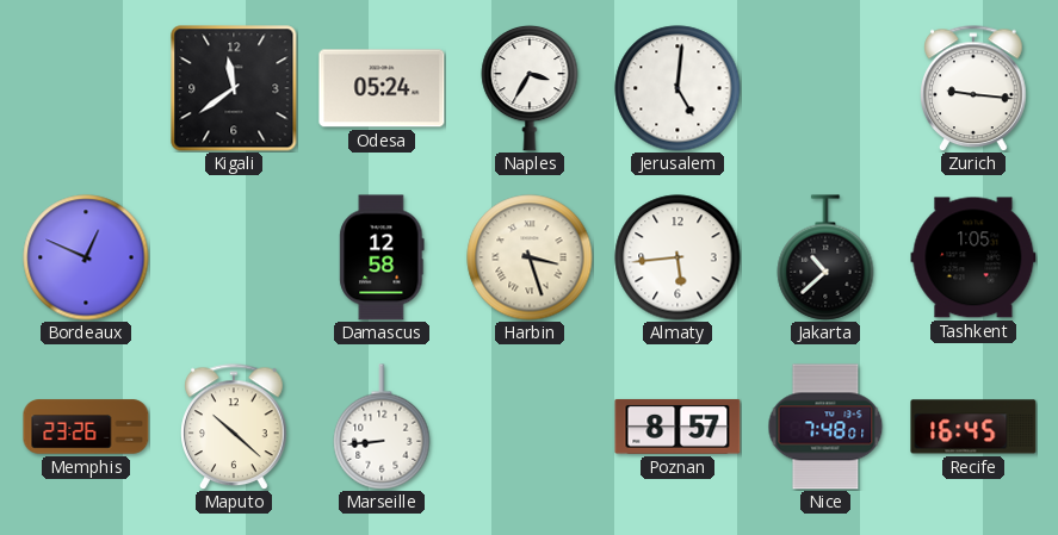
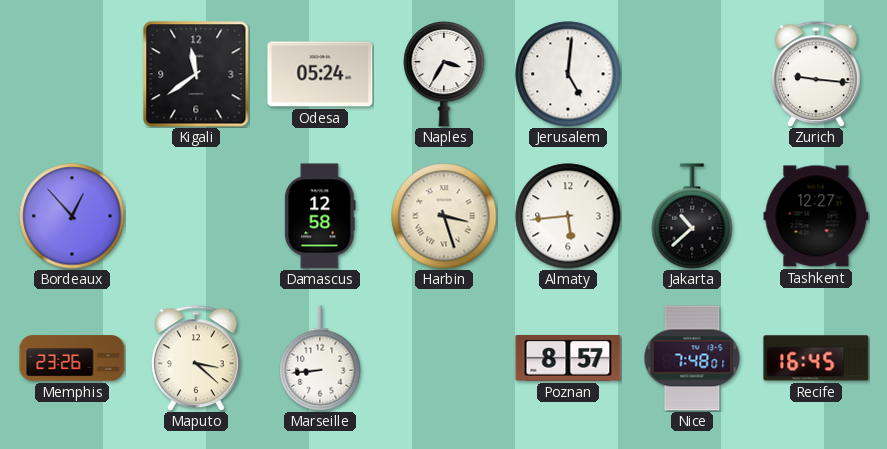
Bordeaux: 12:49 -> 12:53
Tashkent: 1:05 -> 12:27
Maputo: 10:22 -> 3:22
